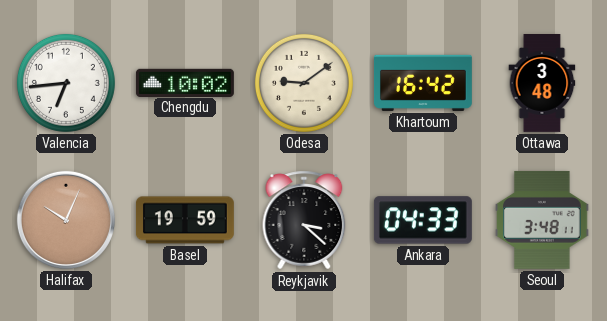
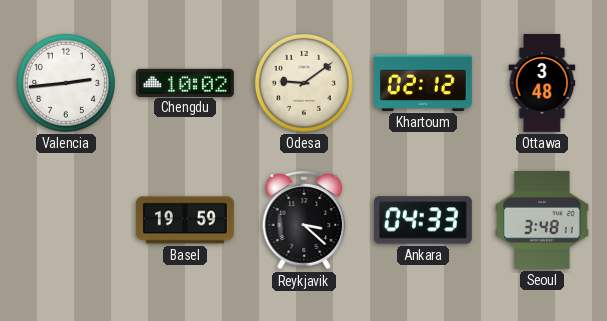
Valencia: 6:44 -> 2:44
Khartoum: 16:42 -> 02:12
Halifax: 10:04 -> none
